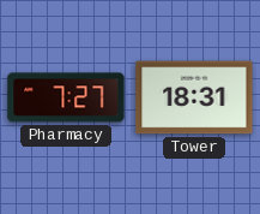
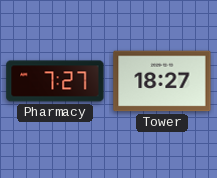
Tower: 18:31 -> 18:27
